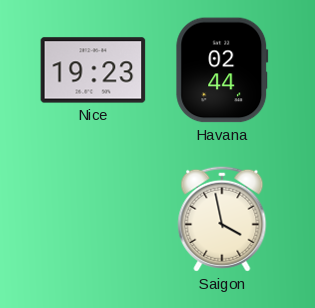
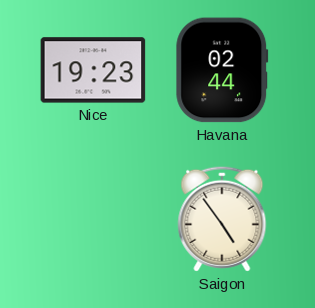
Saigon: 3:58 -> 4:54
